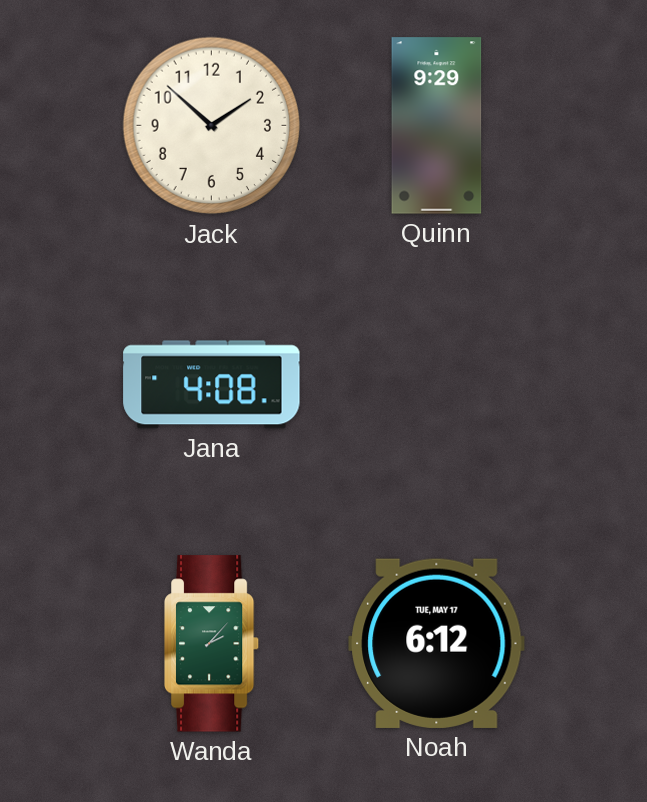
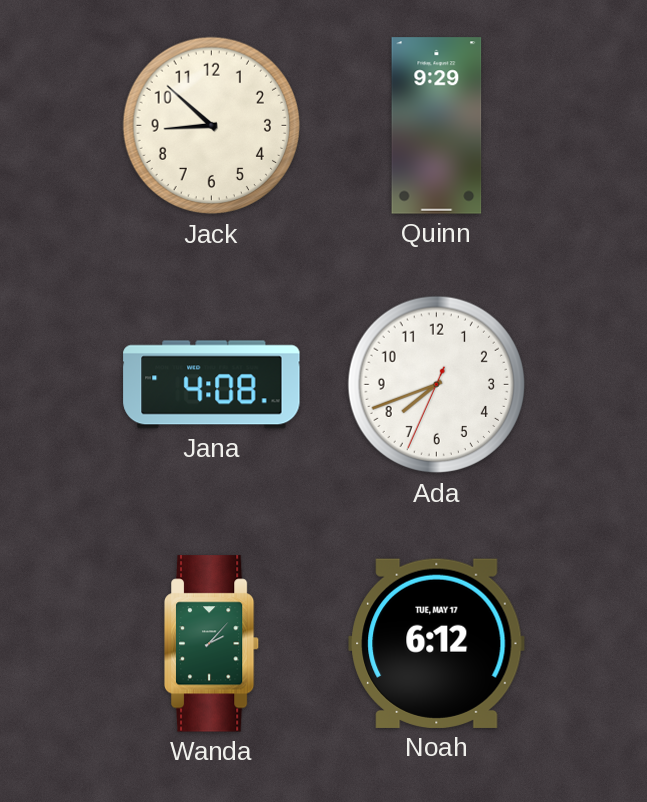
Jack: 1:52 -> 8:52
Ada: none -> 7:41
